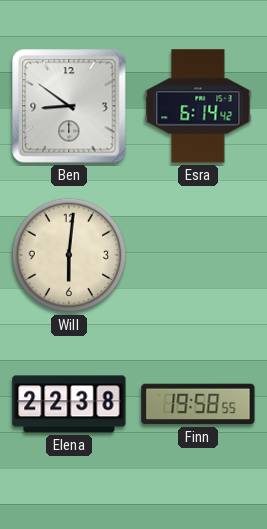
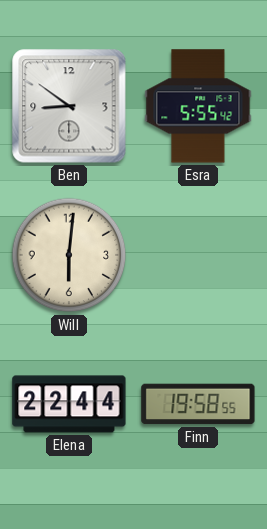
Esra: 6:14 -> 5:55
Elena: 22:38 -> 22:44
